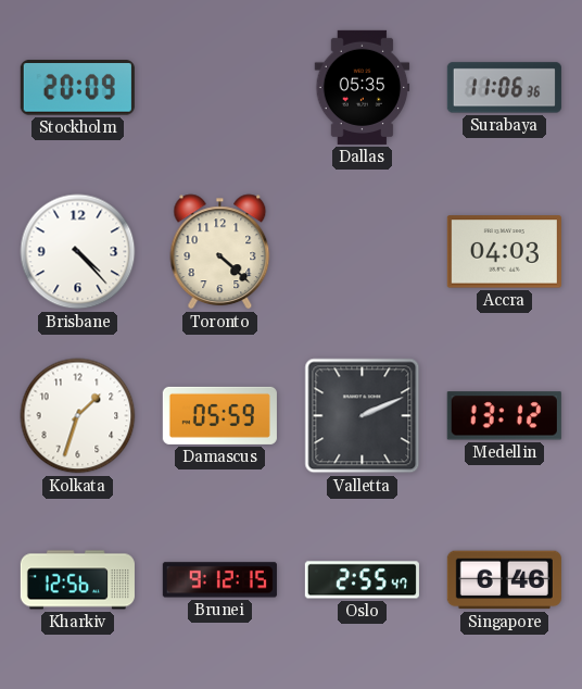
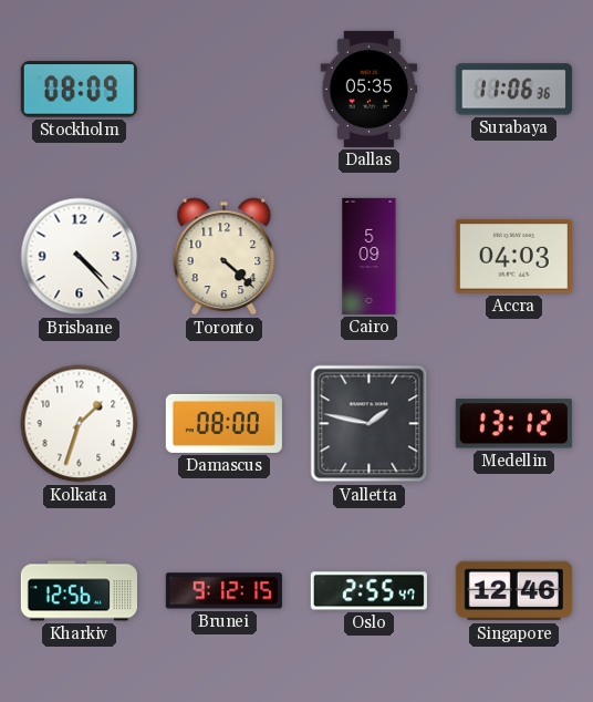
Stockholm: 20:09 -> 08:09
Cairo: none -> 5:09
Damascus: 05:59 -> 08:00
Valletta: 2:11 -> 1:47
Singapore: 6:46 -> 12:46
